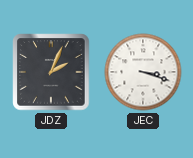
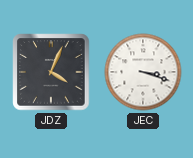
JDZ: 2:04 -> 4:04
